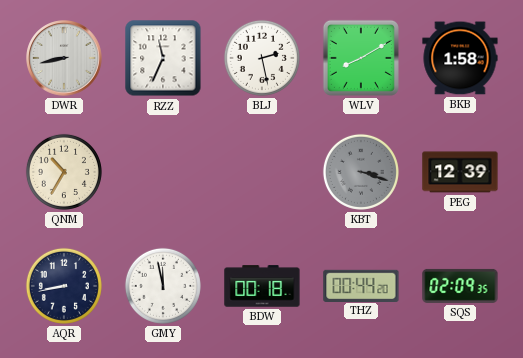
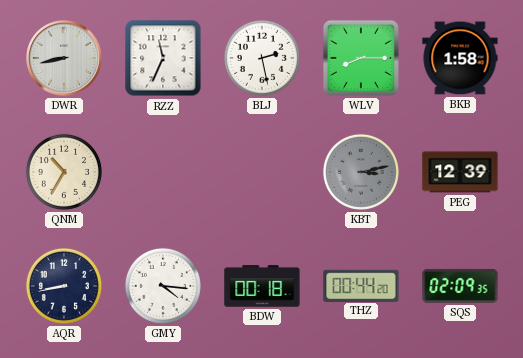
WLV: 8:10 -> 8:15
KBT: 3:18 -> 3:13
GMY: 11:58 -> 4:16
